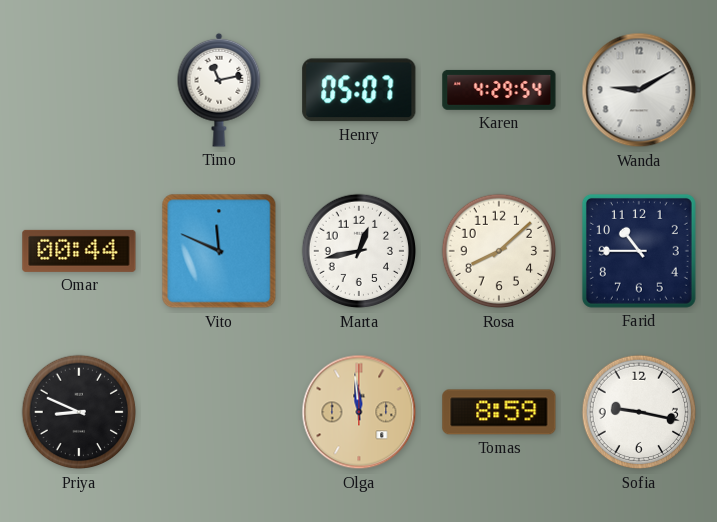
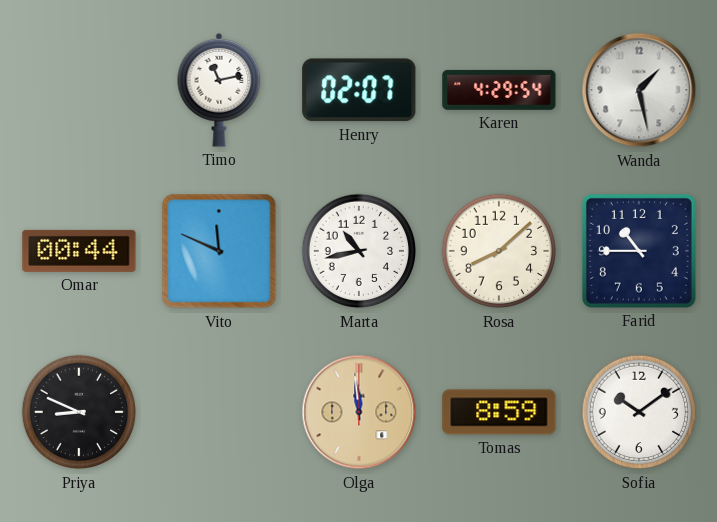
Henry: 05:07 -> 02:07
Wanda: 9:10 -> 1:28
Marta: 12:43 -> 10:43
Sofia: 9:17 -> 10:09
